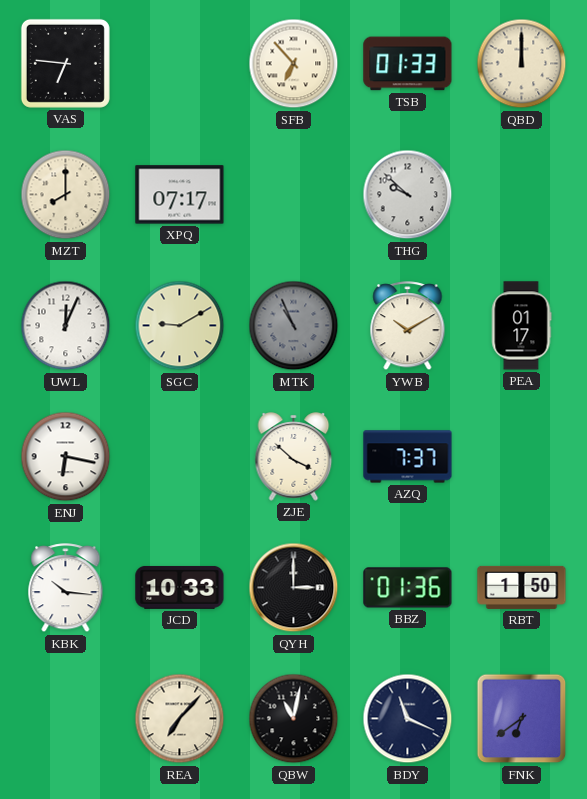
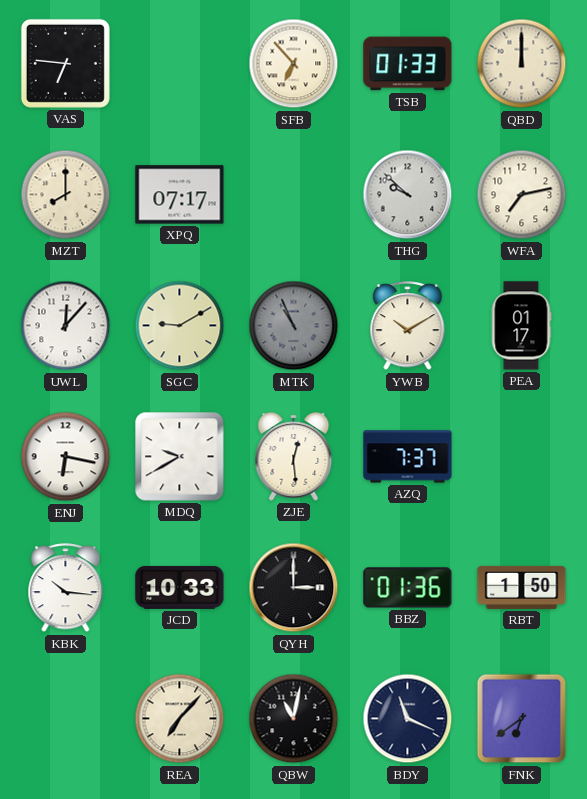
WFA: none -> 7:13
UWL: 12:04 -> 12:07
MDQ: none -> 9:40
ZJE: 3:52 -> 12:29
